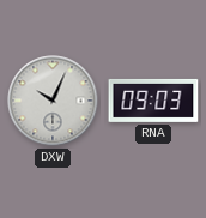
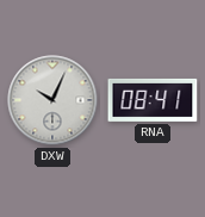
RNA: 09:03 -> 08:41
